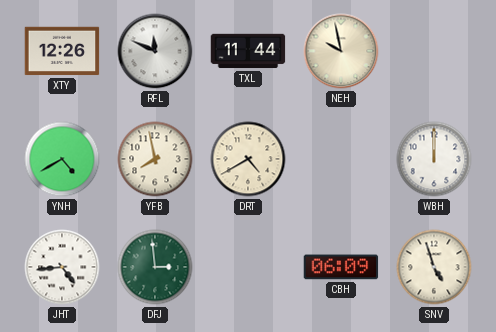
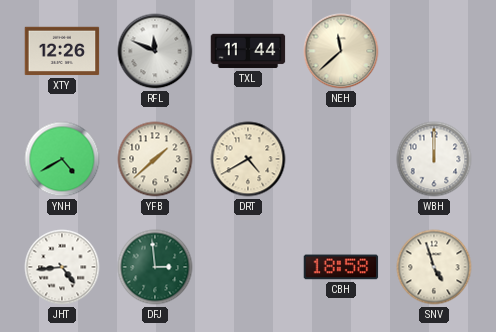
NEH: 9:58 -> 11:38
YFB: 7:58 -> 1:38
CBH: 06:09 -> 18:58
